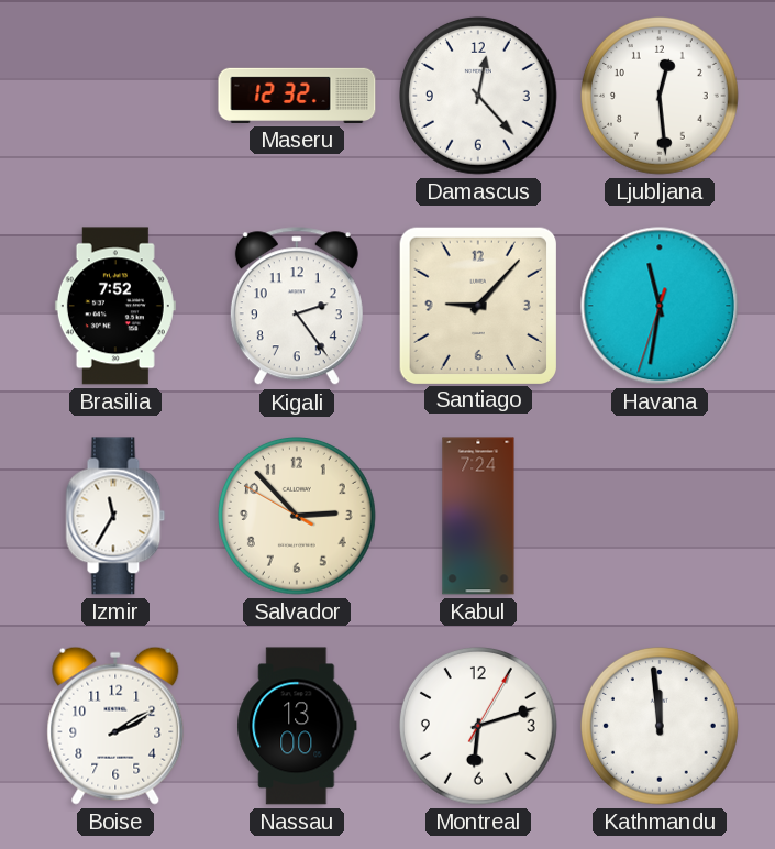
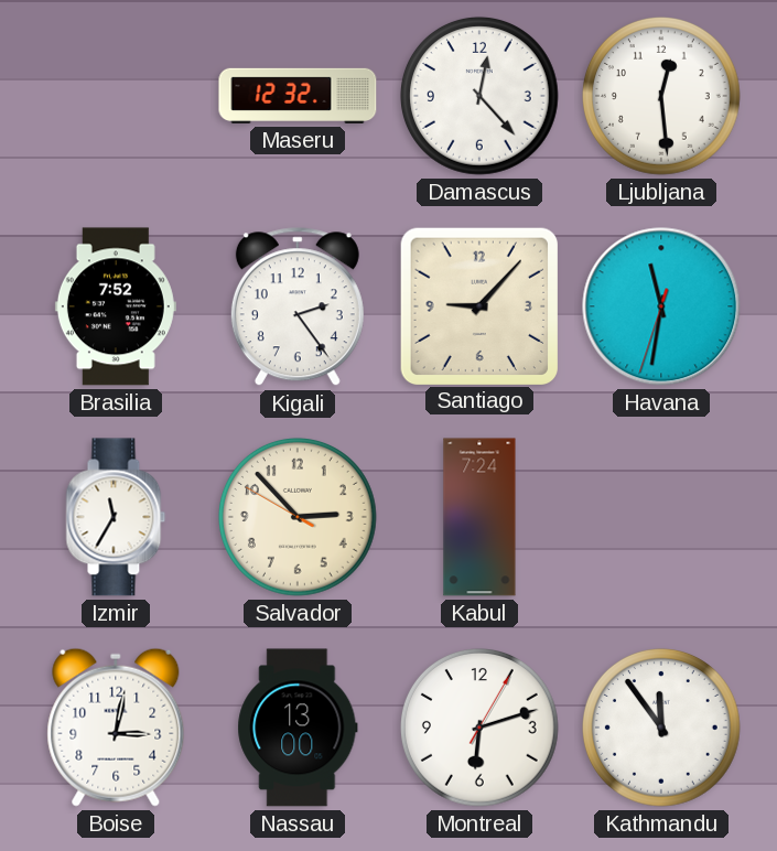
Boise: 2:10 -> 3:02
Kathmandu: 11:59 -> 11:54
